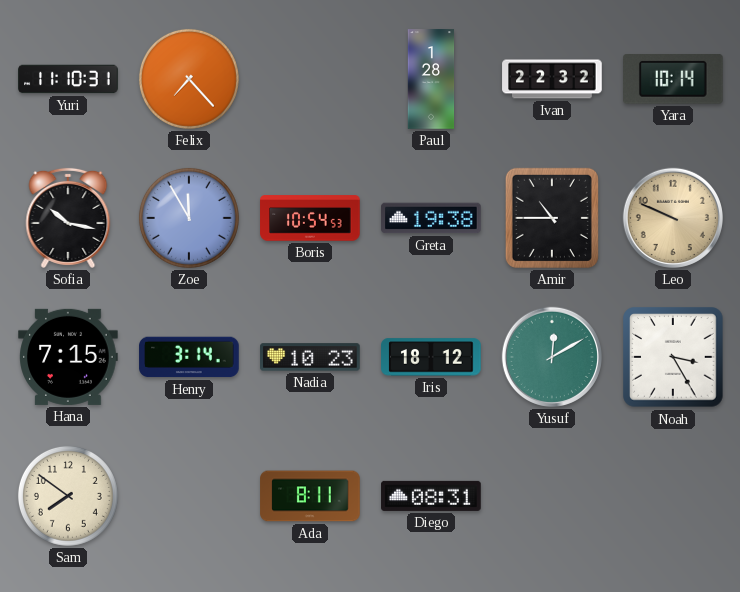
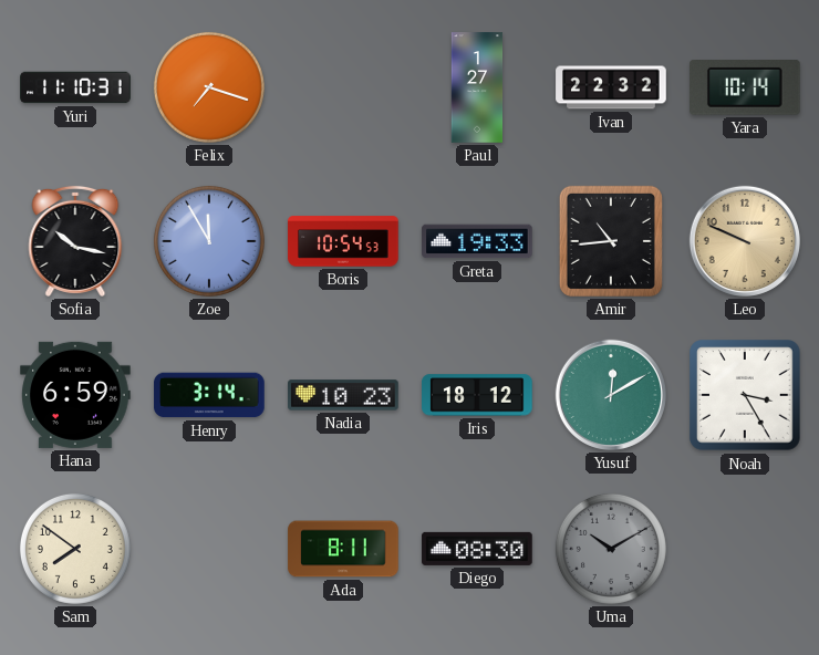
Felix: 7:23 -> 7:18
Paul: 1:28 -> 1:27
Greta: 19:38 -> 19:33
Amir: 10:45 -> 10:44
Hana: 7:15 -> 6:59
Diego: 08:31 -> 08:30
Uma: none -> 10:10
